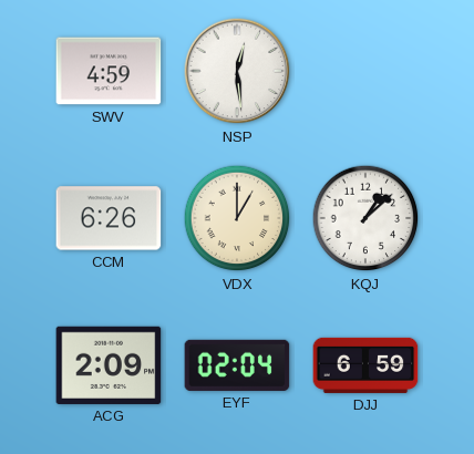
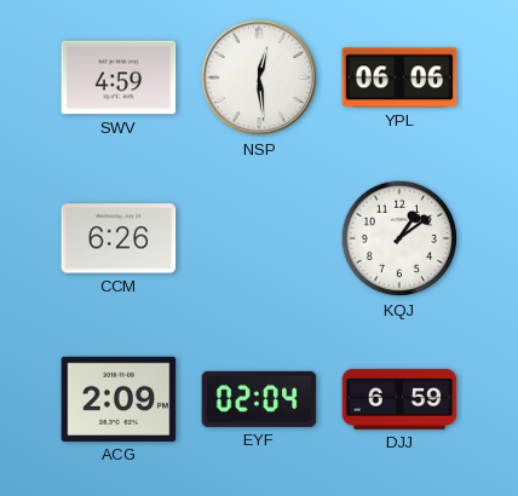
YPL: none -> 06:06
VDX: 1:00 -> none
KQJ: 1:08 -> 1:09
